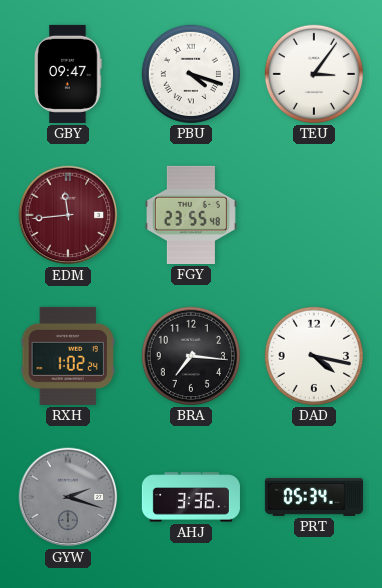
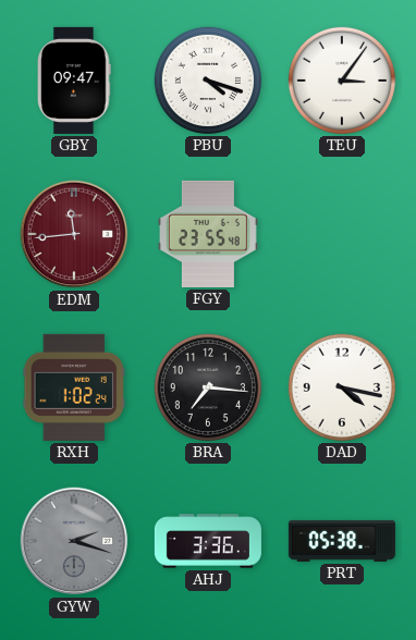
PRT: 05:34 -> 05:38
